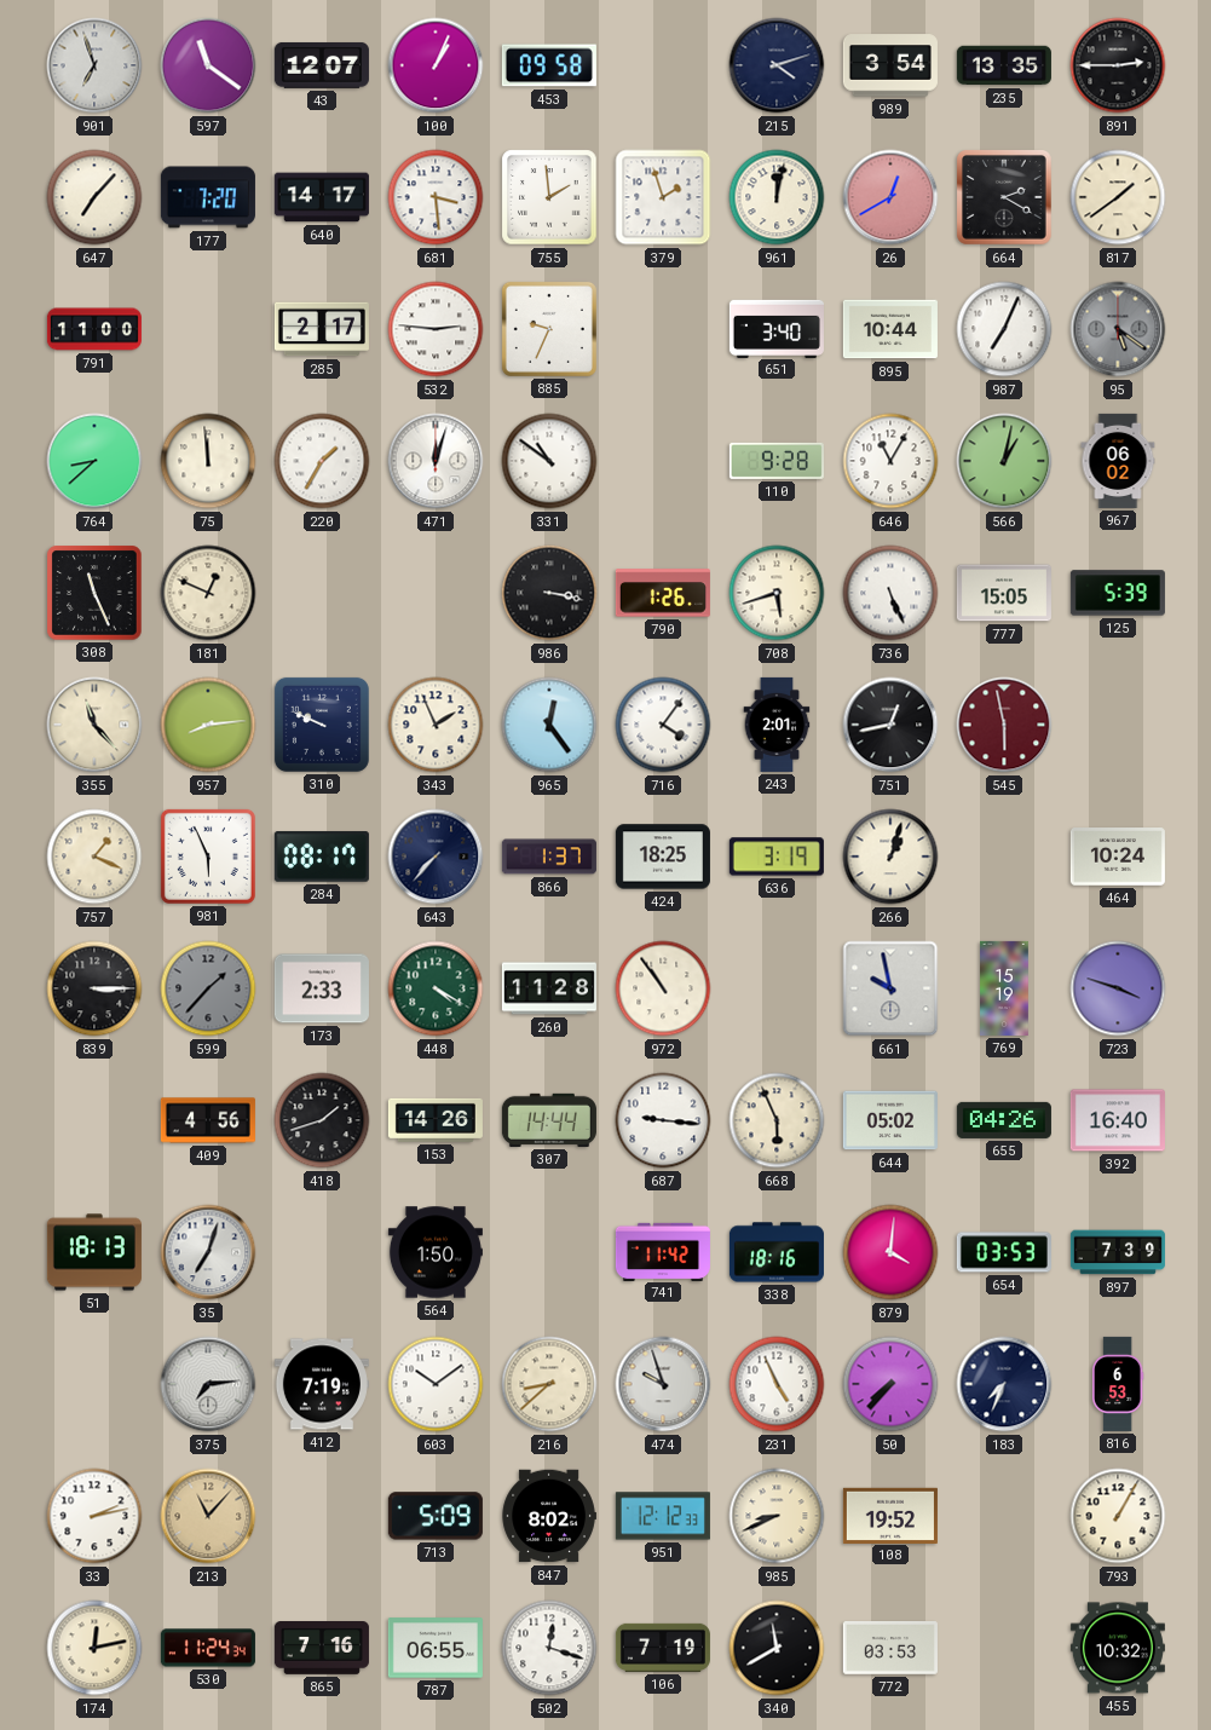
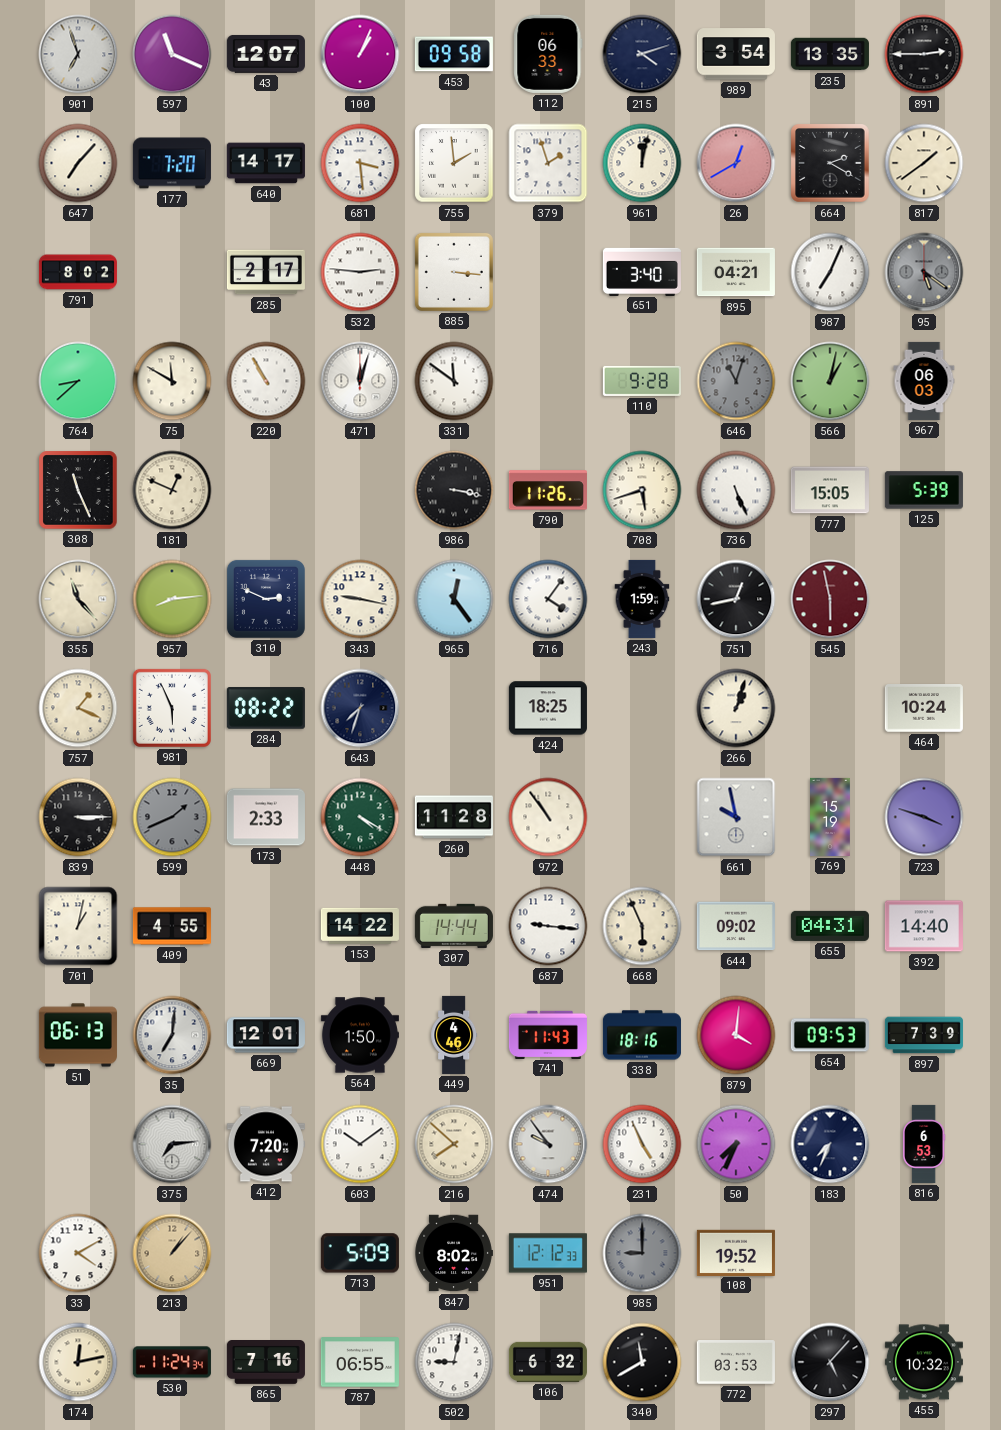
597: 11:21 -> 11:19
112: none -> 06:33
791: 11:00 -> 8:02
885: 9:34 -> 3:16
895: 10:44 -> 04:21
75: 11:59 -> 11:50
220: 1:35 -> 10:55
331: 10:51 -> 11:51
646: 11:05 -> 11:03
646 dial: white -> grey
967: 06:02 -> 06:03
790: 1:26 -> 11:26
310: 9:49 -> 2:49
343: 1:56 -> 9:17
243: 2:01 -> 1:59
284: 08:17 -> 08:22
643: 7:37 -> 7:33
866: 1:37 -> none
636: 3:19 -> none
599: 1:37 -> 1:41
701: none -> 1:02
409: 4:56 -> 4:55
418: 1:42 -> none
153: 14:26 -> 14:22
644: 05:02 -> 09:02
655: 04:26 -> 04:31
392: 16:40 -> 14:40
51: 18:13 -> 06:13
35: 7:03 -> 7:01
669: none -> 12:01
449: none -> 4:46
741: 11:42 -> 11:43
654: 03:53 -> 09:53
412: 7:19 -> 7:20
216: 8:38 -> 7:52
474: 9:57 -> 9:54
50: 7:37 -> 7:34
33: 2:13 -> 4:10
213: 11:07 -> 1:07
985: 8:41 -> 9:00
985 dial: cream -> grey
793: 1:05 -> none
502: 12:18 -> 9:02
106: 7:19 -> 6:32
297: none -> 5:07
